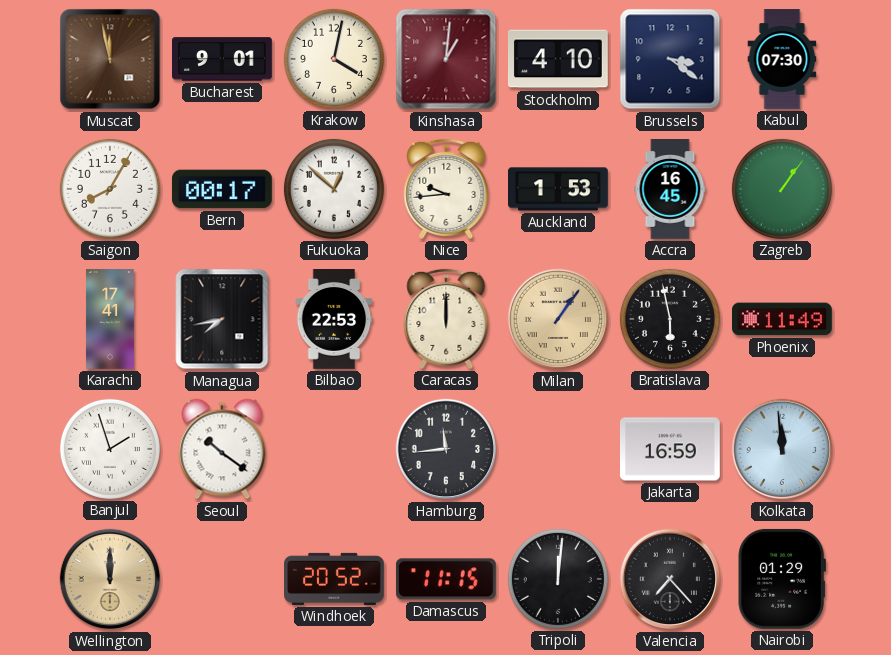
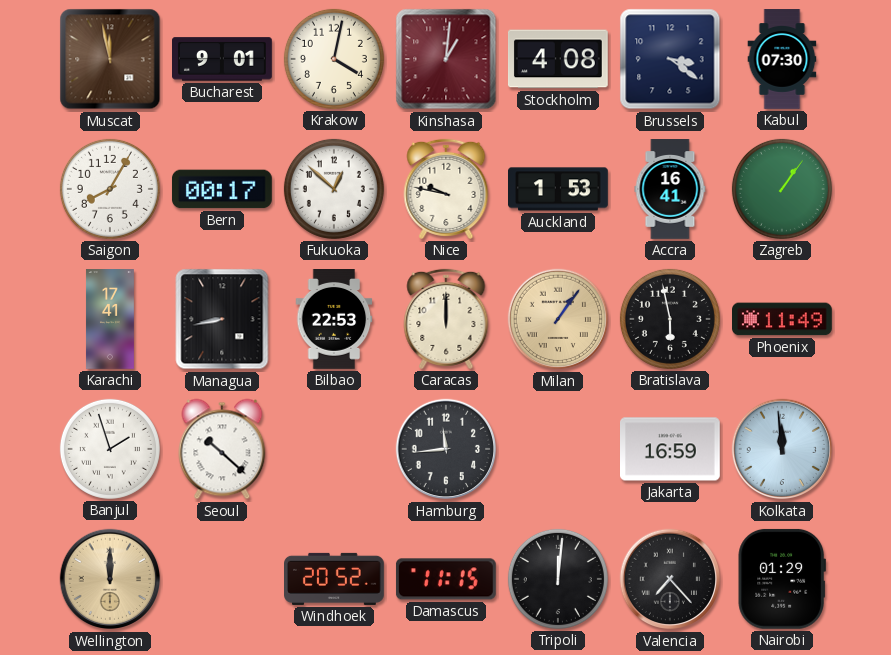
Stockholm: 4:10 -> 4:08
Nice: 9:44 -> 9:47
Accra: 16:45 -> 16:41
Managua: 7:43 -> 8:43
Seoul: 10:21 -> 10:22
